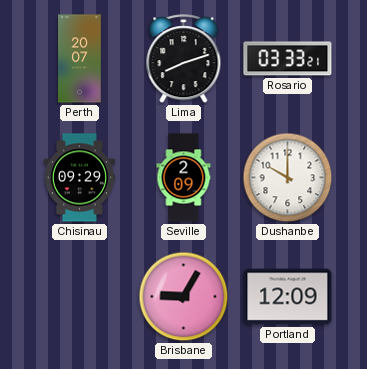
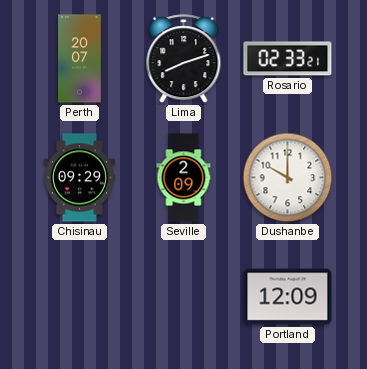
Rosario: 03:33 -> 02:33
Brisbane: 9:05 -> none
